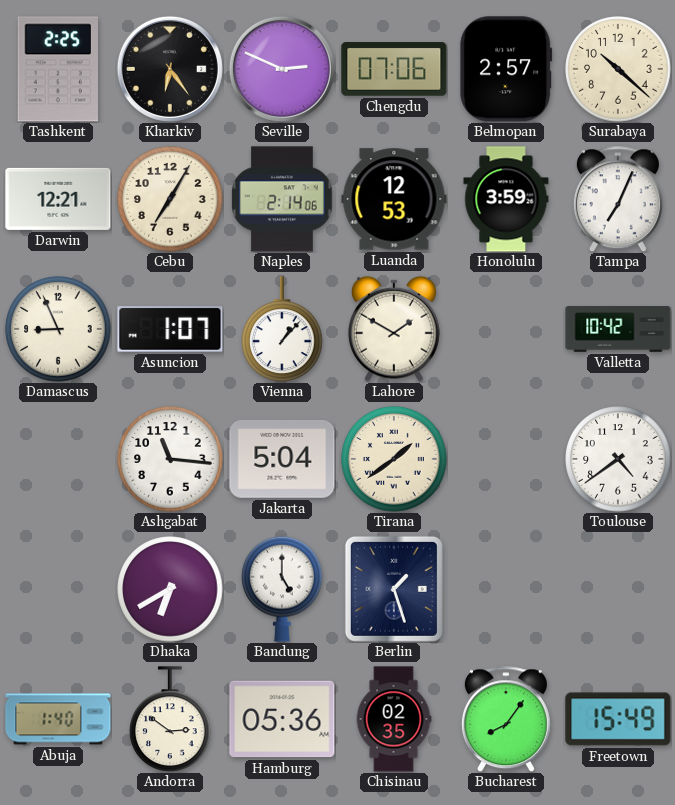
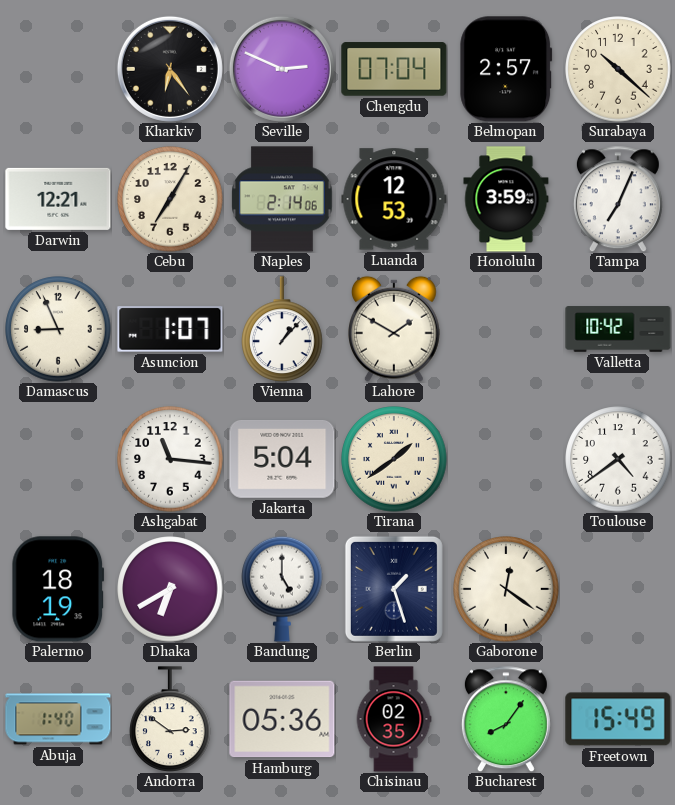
Tashkent: 2:25 -> none
Chengdu: 07:06 -> 07:04
Palermo: none -> 18:19
Gaborone: none -> 12:21
